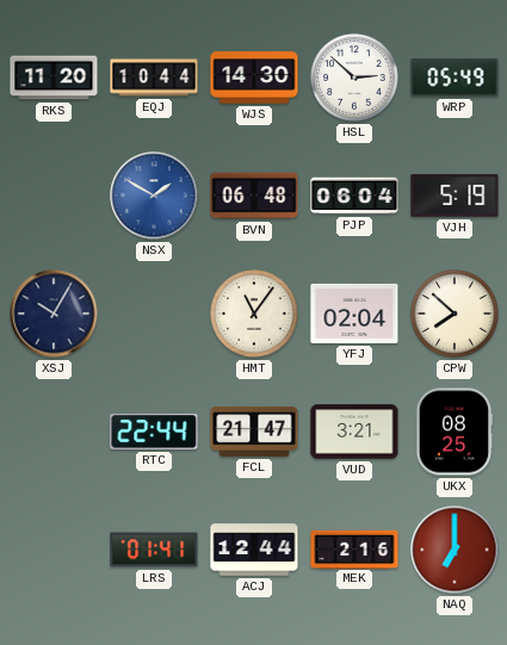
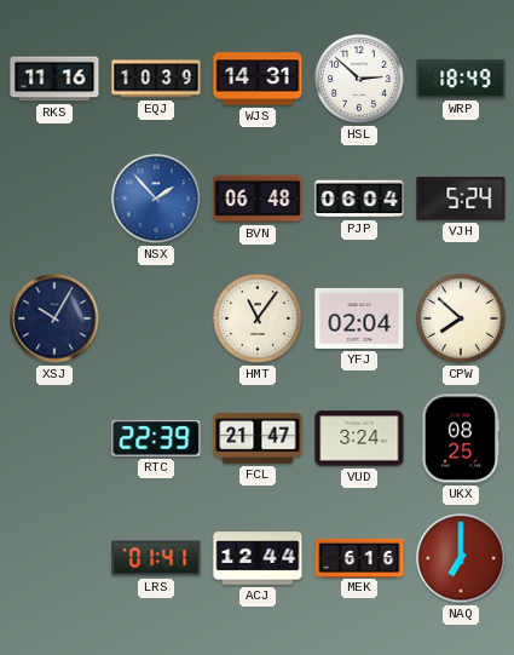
RKS: 11:20 -> 11:16
EQJ: 10:44 -> 10:39
WJS: 14:30 -> 14:31
WRP: 05:49 -> 18:49
NSX: 1:50 -> 1:53
VJH: 5:19 -> 5:24
RTC: 22:44 -> 22:39
VUD: 3:21 -> 3:24
MEK: 2:16 -> 6:16
